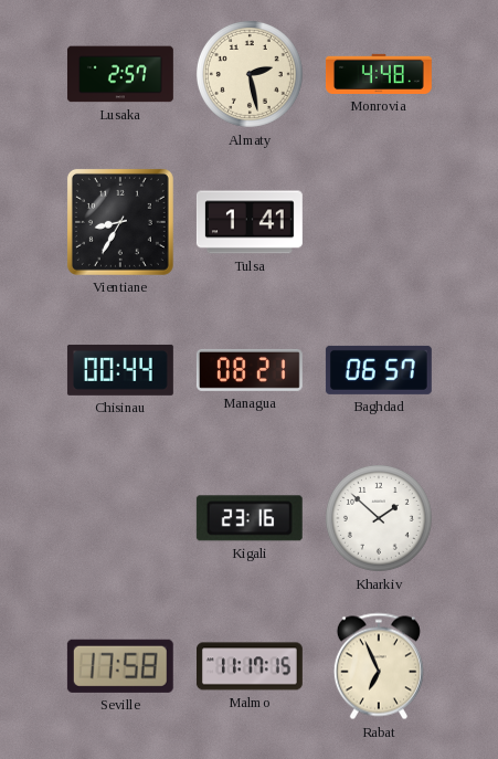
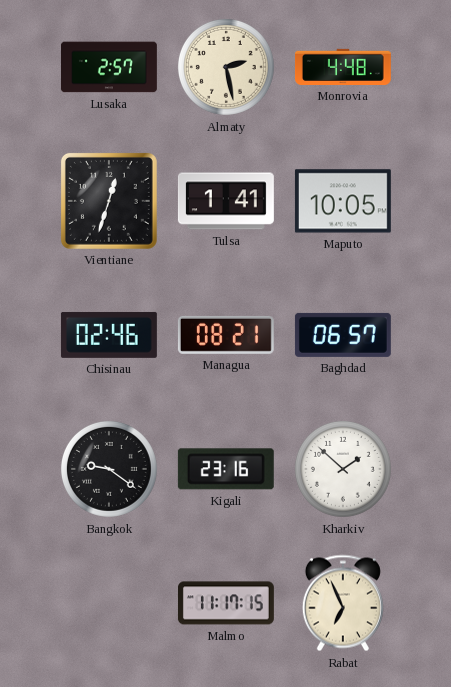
Vientiane: 8:35 -> 12:33
Maputo: none -> 10:05
Chisinau: 00:44 -> 02:46
Bangkok: none -> 9:21
Seville: 17:58 -> none
